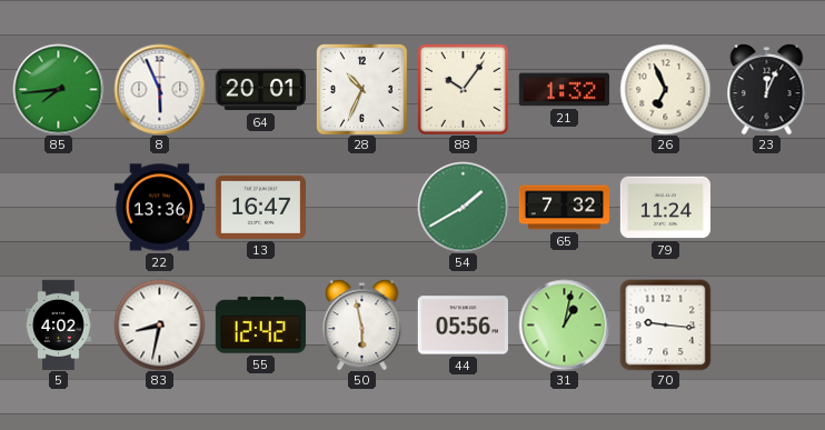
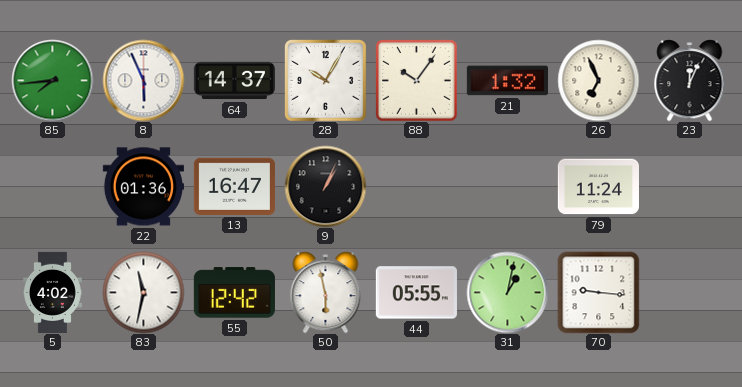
64: 20:01 -> 14:37
28: 10:34 -> 10:05
22: 13:36 -> 01:36
9: none -> 1:04
54: 1:40 -> none
65: 7:32 -> none
83: 8:32 -> 11:32
44: 05:56 -> 05:55
